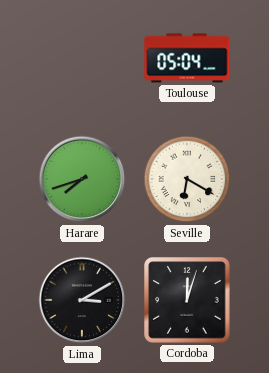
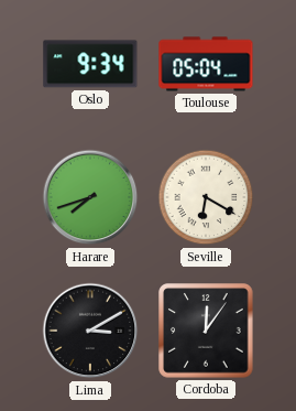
Oslo: none -> 9:34
Cordoba: 12:03 -> 12:06
